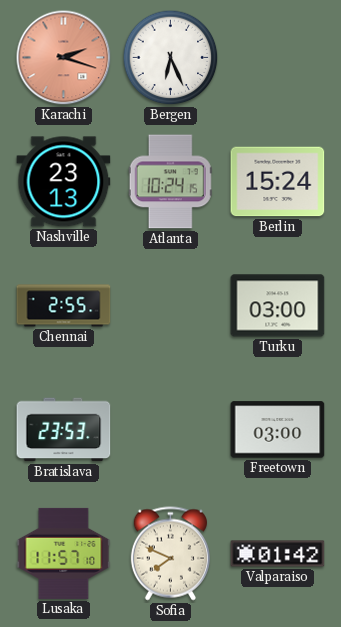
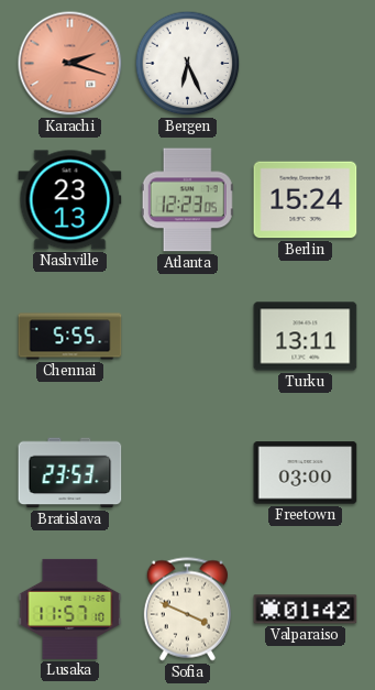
Atlanta: 10:24 -> 12:23
Chennai: 2:55 -> 5:55
Turku: 03:00 -> 13:11
Sofia: 7:49 -> 3:49
